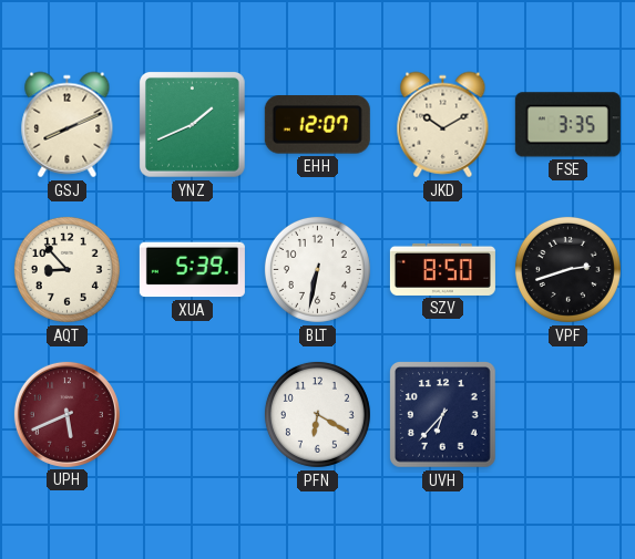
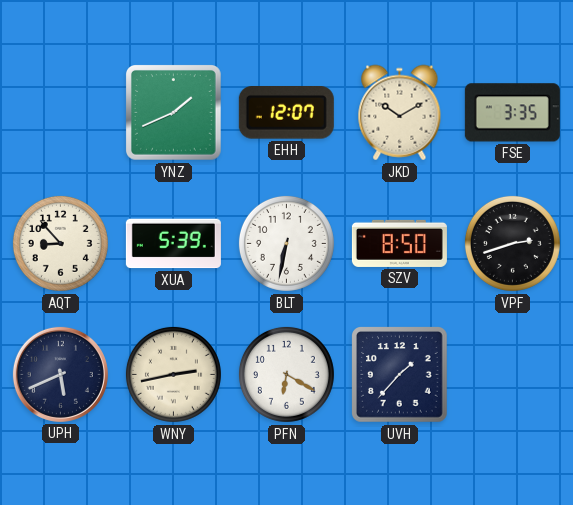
GSJ: 8:11 -> none
UPH dial: burgundy -> navy
WNY: none -> 2:43
UVH: 6:37 -> 1:37
